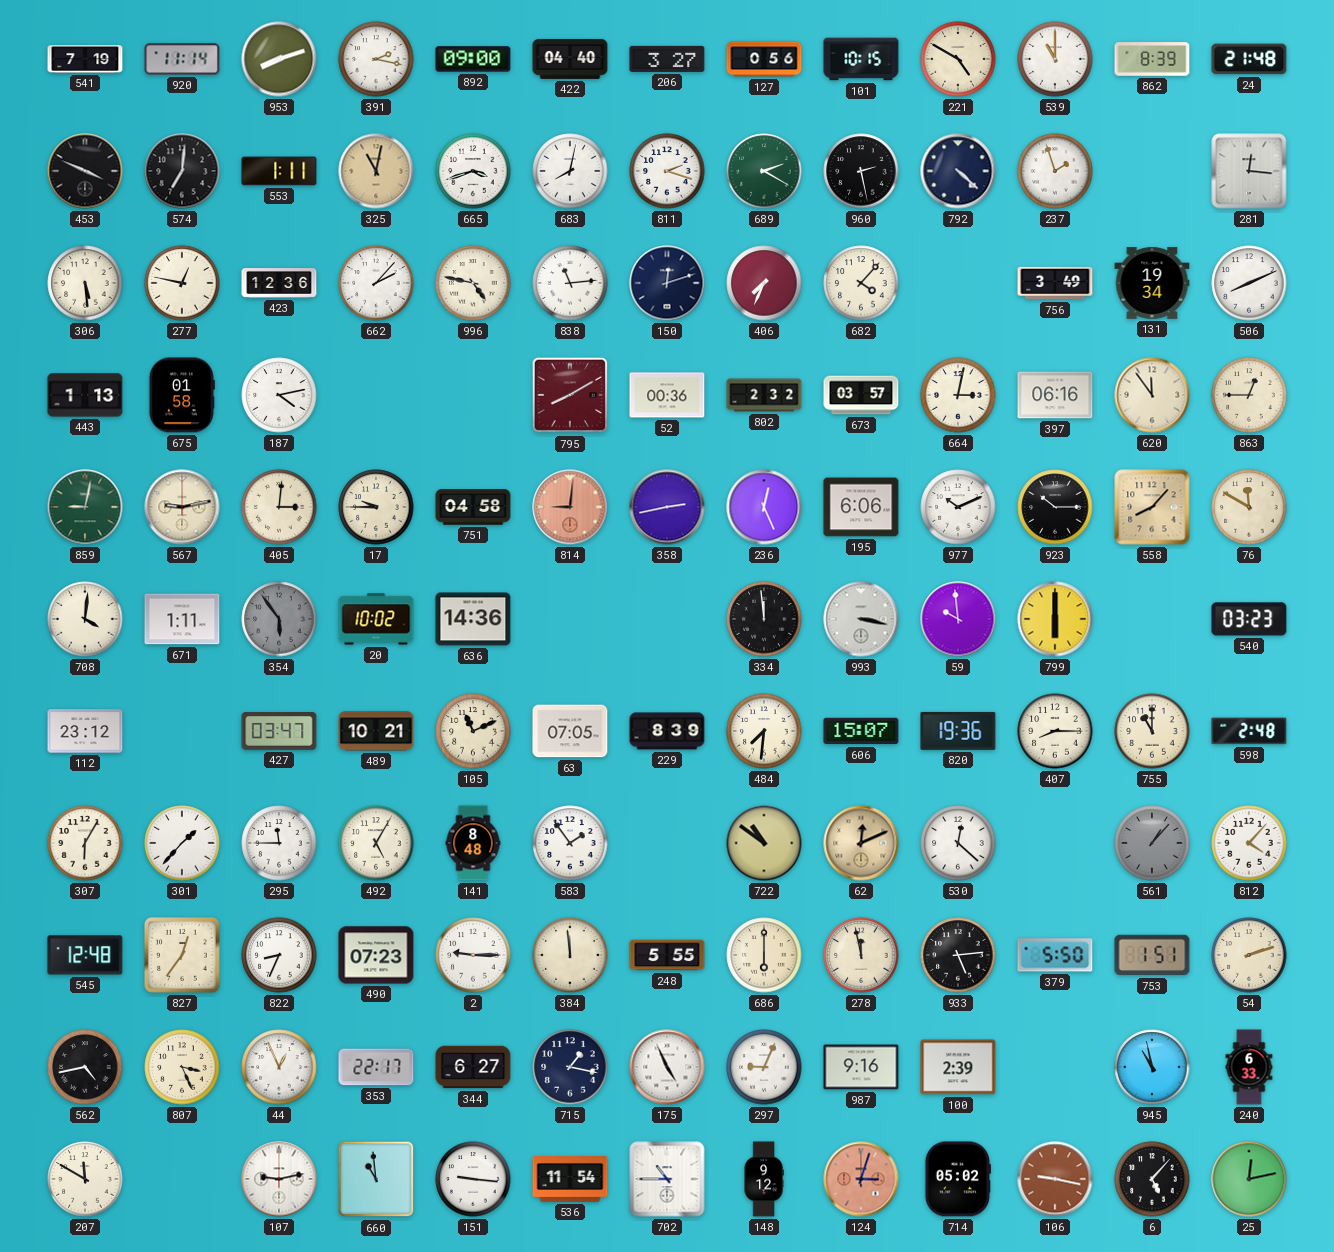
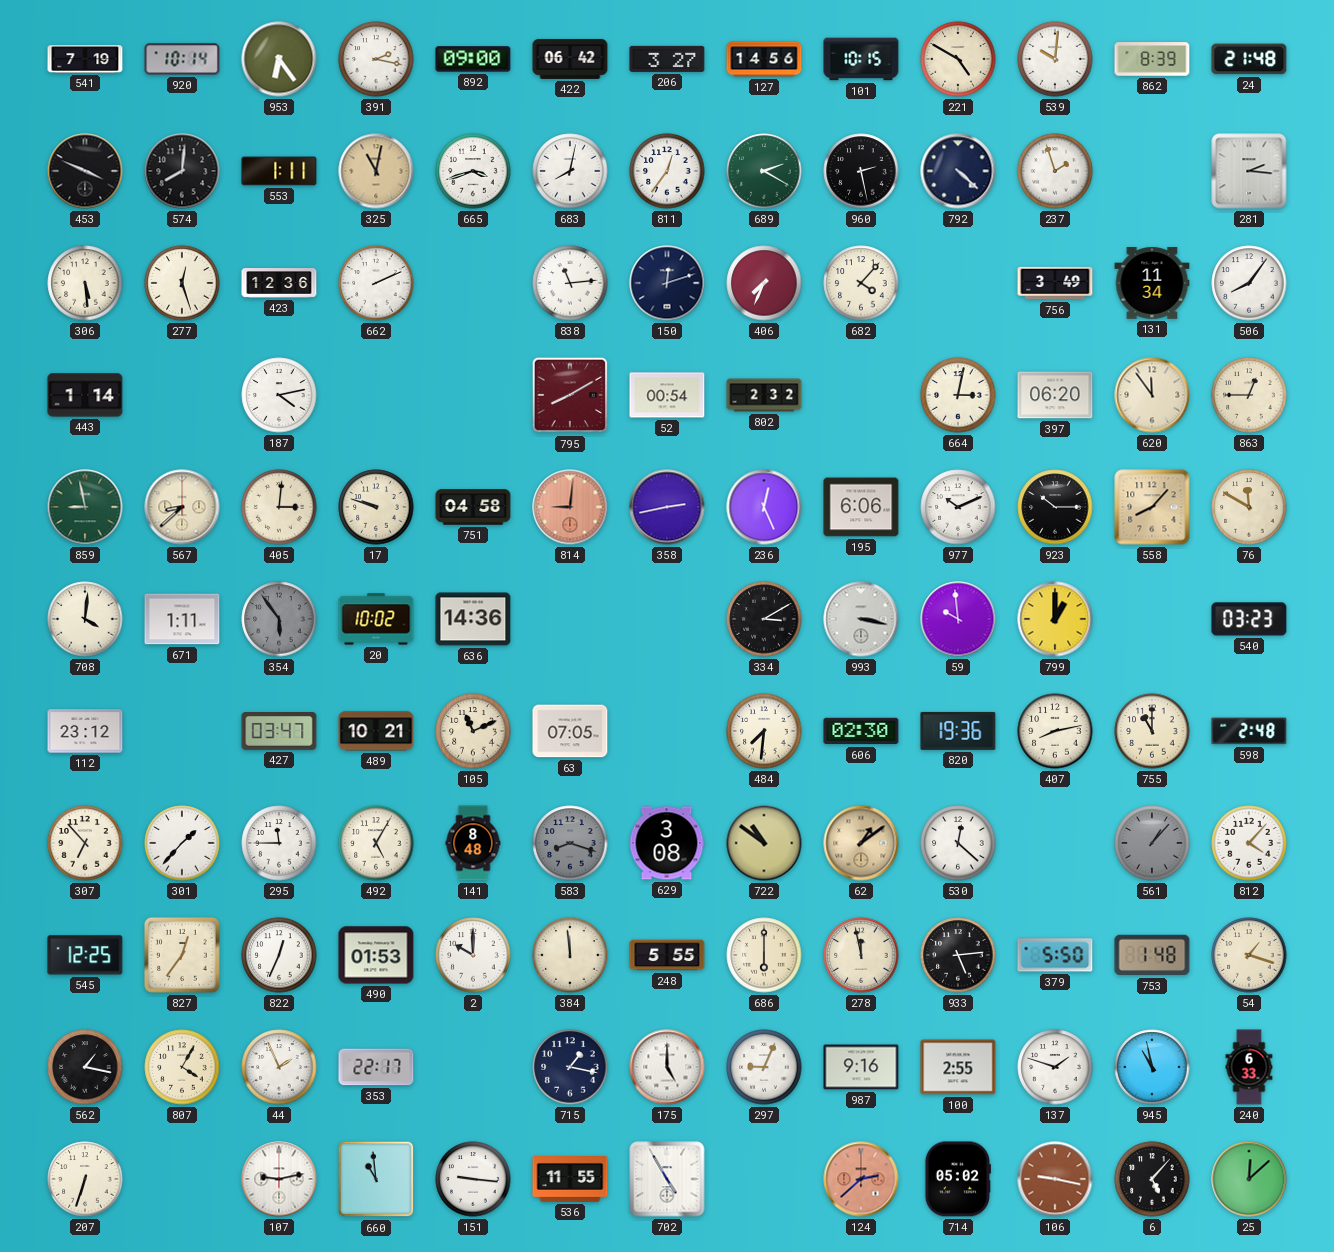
920: 11:14 -> 10:14
953: 8:12 -> 6:24
422: 04:40 -> 06:42
127: 0:56 -> 14:56
539: 11:00 -> 10:01
574: 7:01 -> 8:01
811: 2:18 -> 12:36
281: 12:16 -> 2:16
277: 12:47 -> 12:27
662: 2:07 -> 2:11
996: 4:47 -> none
131: 19:34 -> 11:34
506: 8:11 -> 8:06
443: 1:13 -> 1:14
675: 01:58 -> none
52: 00:36 -> 00:54
673: 03:57 -> none
397: 06:16 -> 06:20
859: 9:02 -> 8:58
567: 9:13 -> 8:38
17: 9:45 -> 9:48
334: 11:59 -> 3:10
799: 6:00 -> 1:00
229: 8:39 -> none
606: 15:07 -> 02:30
407: 8:15 -> 8:13
307: 6:05 -> 6:53
583: 1:54 -> 8:18
583 dial: white -> grey
629: none -> 3:08
62: 12:11 -> 1:09
545: 12:48 -> 12:25
822: 8:34 -> 12:34
490: 07:23 -> 01:53
2: 9:15 -> 10:00
753: 1:51 -> 1:48
54: 2:12 -> 1:18
562: 4:43 -> 1:17
807: 3:26 -> 4:05
44: 12:56 -> 1:56
344: 6:27 -> none
175: 4:56 -> 5:00
100: 2:39 -> 2:55
137: none -> 1:48
207: 11:50 -> 6:33
536: 11:54 -> 11:55
702: 10:45 -> 4:55
148: 9:12 -> none
124: 3:03 -> 2:38
25: 12:13 -> 12:08
